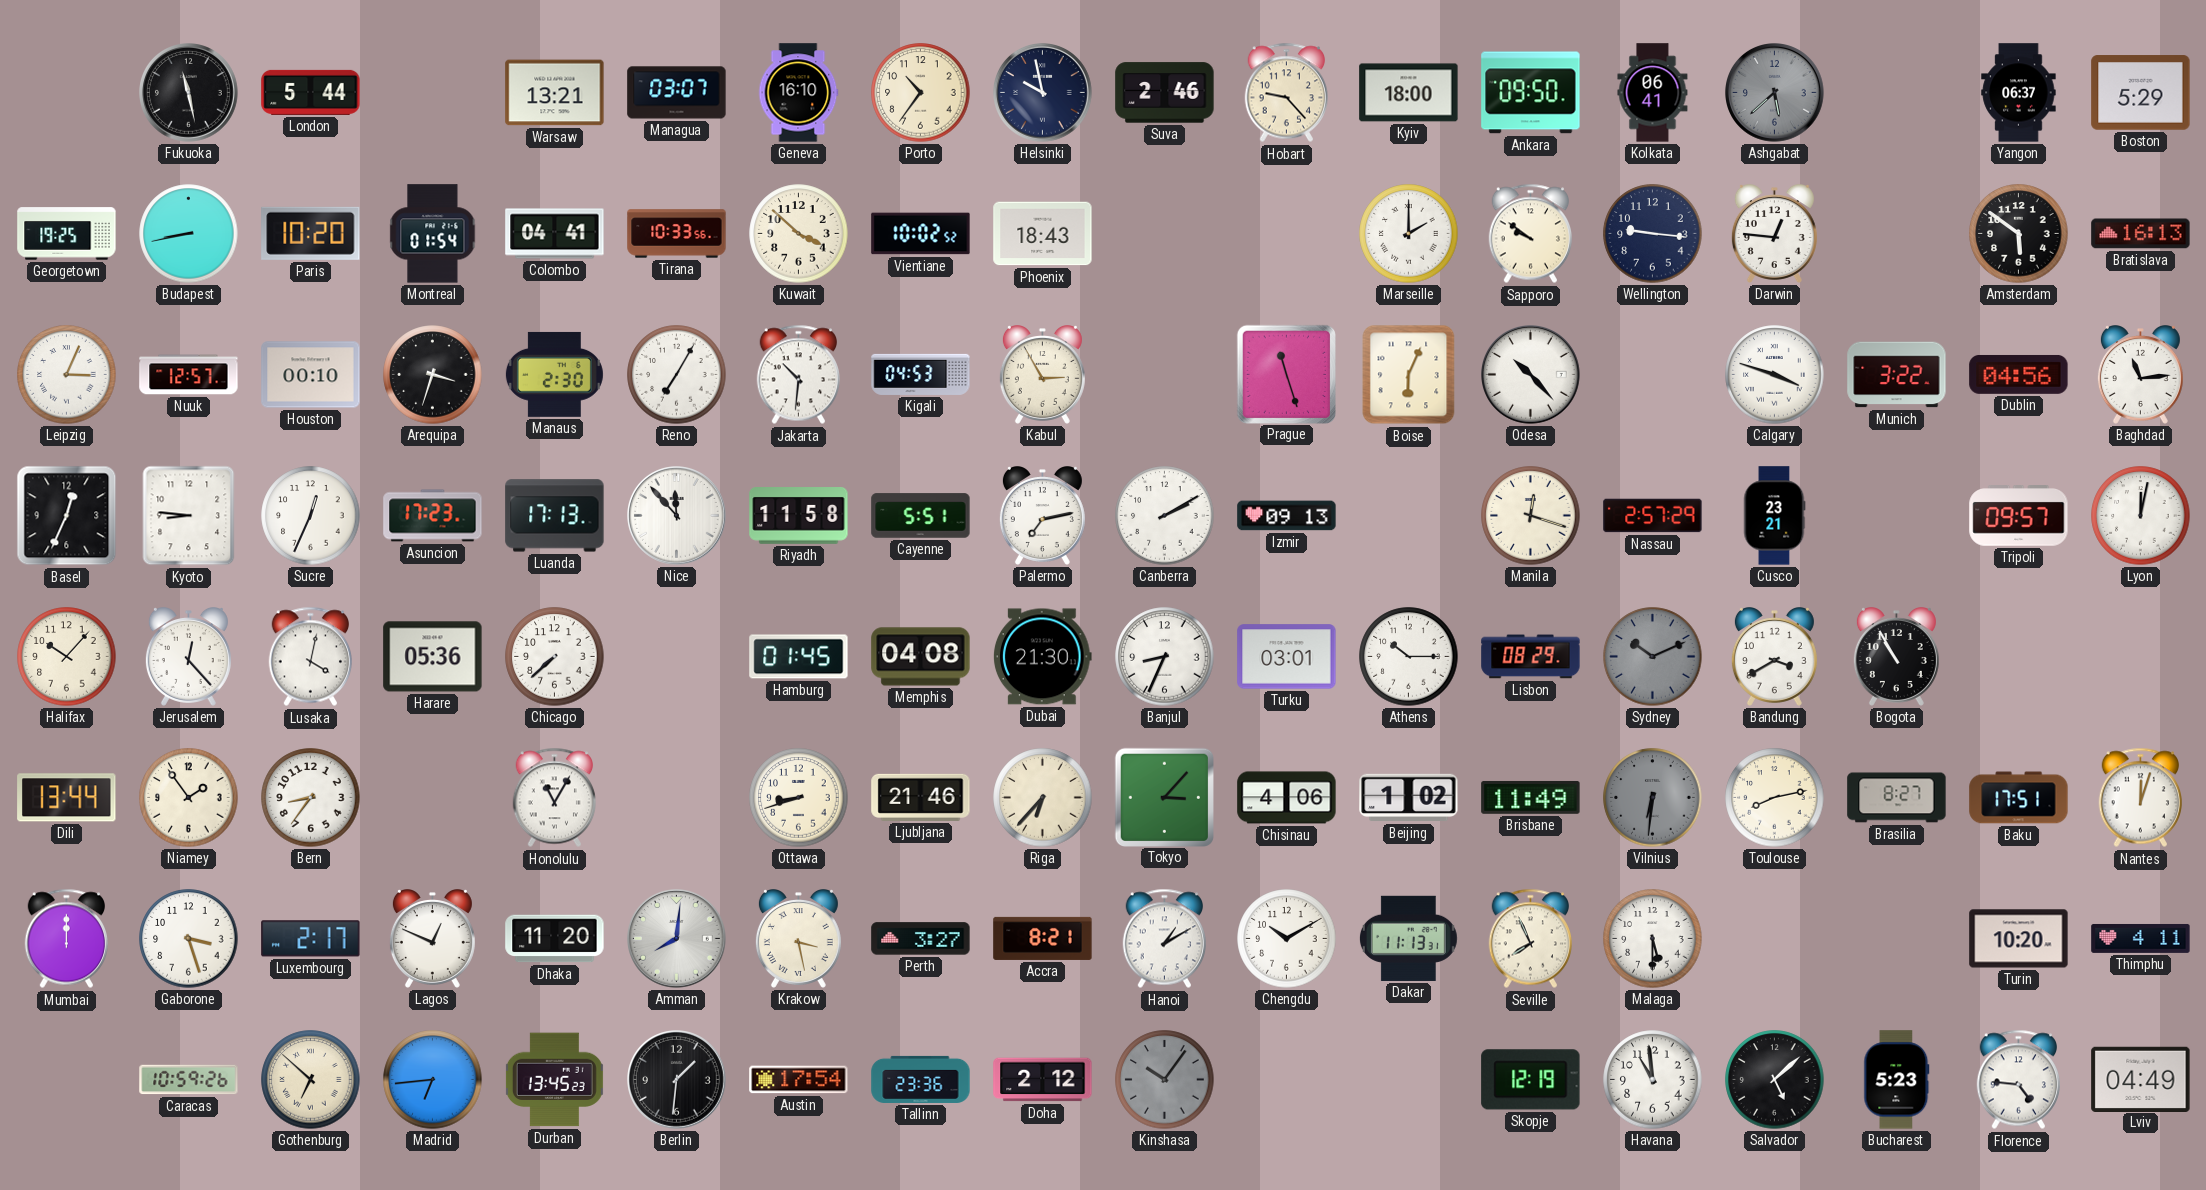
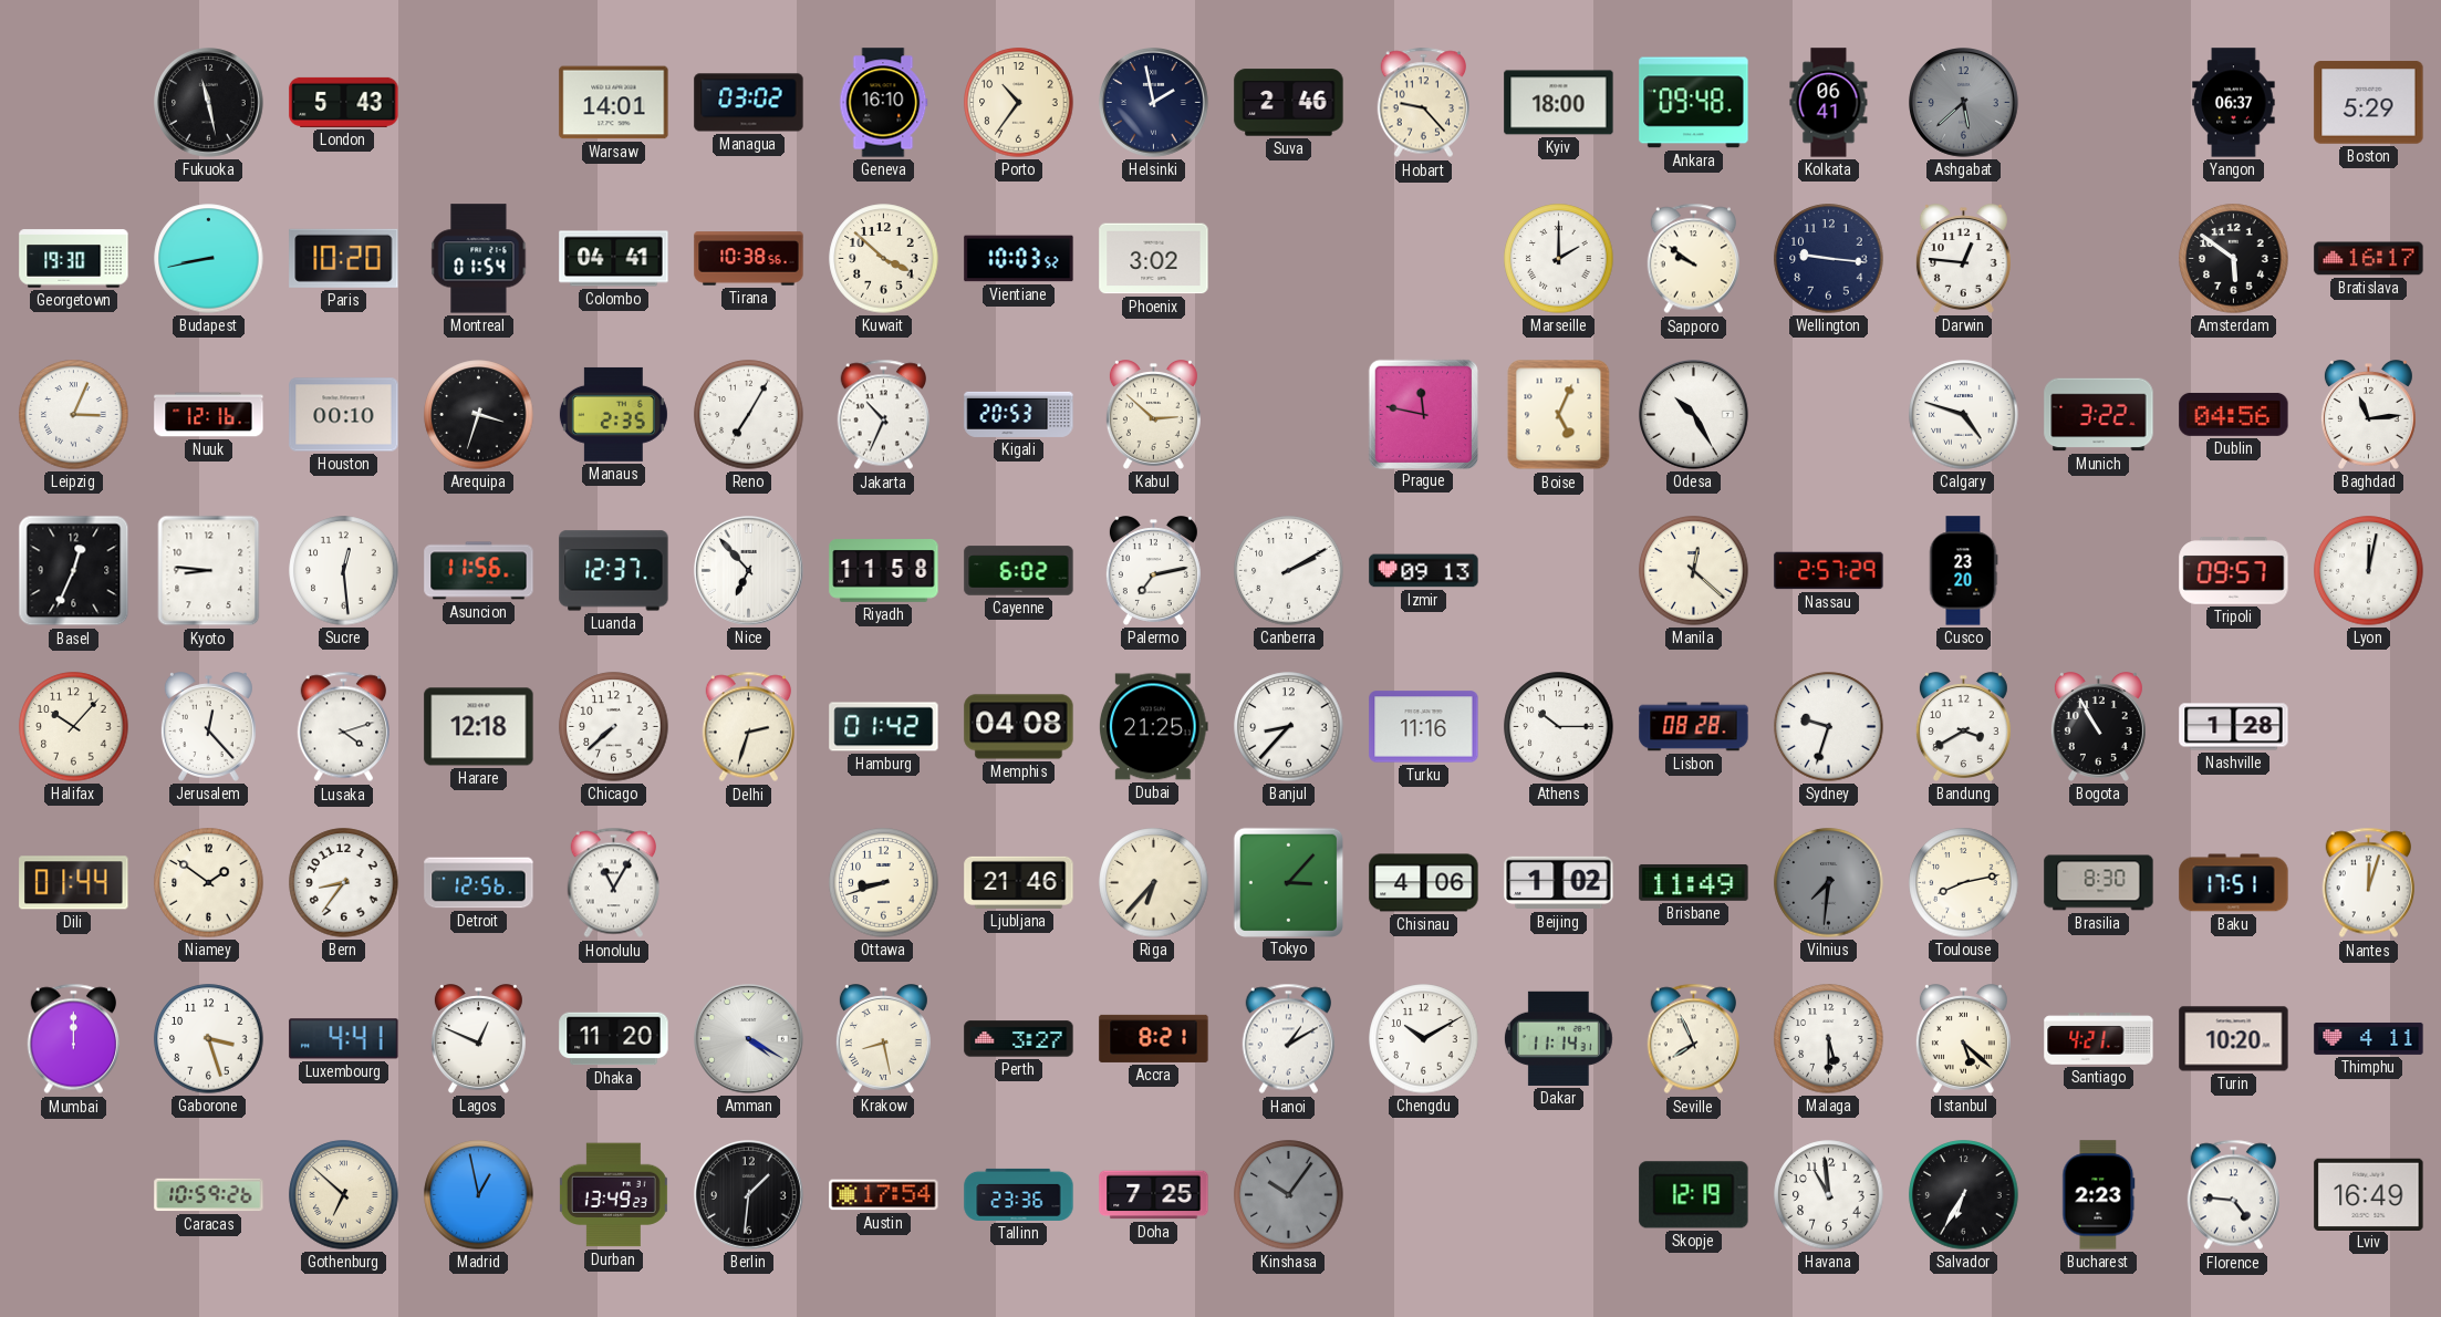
London: 5:44 -> 5:43
Warsaw: 13:21 -> 14:01
Managua: 03:07 -> 03:02
Helsinki: 9:58 -> 1:58
Ankara: 09:50 -> 09:48
Georgetown: 19:25 -> 19:30
Tirana: 10:33 -> 10:38
Vientiane: 10:02 -> 10:03
Phoenix: 18:43 -> 3:02
Bratislava: 16:13 -> 16:17
Nuuk: 12:57 -> 12:16
Manaus: 2:30 -> 2:35
Jakarta: 10:31 -> 10:34
Kigali: 04:53 -> 20:53
Kabul: 2:55 -> 2:52
Prague: 11:27 -> 11:47
Boise: 6:04 -> 5:04
Odesa: 10:23 -> 10:25
Calgary: 3:48 -> 4:48
Sucre: 12:34 -> 12:29
Asuncion: 17:23 -> 11:56
Luanda: 17:13 -> 12:37
Nice: 11:53 -> 6:53
Cayenne: 5:51 -> 6:02
Manila: 12:18 -> 12:22
Cusco: 23:21 -> 23:20
Lusaka: 4:02 -> 4:12
Harare: 05:36 -> 12:18
Delhi: none -> 2:33
Hamburg: 01:45 -> 01:42
Dubai: 21:30 -> 21:25
Banjul: 8:34 -> 8:37
Turku: 03:01 -> 11:16
Lisbon: 08:29 -> 08:28
Sydney: 10:11 -> 9:33
Sydney dial: grey -> white
Nashville: none -> 1:28
Dili: 13:44 -> 01:44
Niamey: 1:54 -> 1:51
Detroit: none -> 12:56
Vilnius: 6:31 -> 7:31
Brasilia: 8:27 -> 8:30
Luxembourg: 2:17 -> 4:41
Amman: 8:01 -> 4:20
Krakow: 3:28 -> 8:28
Dakar: 11:13 -> 11:14
Istanbul: none -> 5:22
Santiago: none -> 4:21
Madrid: 6:44 -> 12:58
Durban: 13:45 -> 13:49
Doha: 2:12 -> 7:25
Salvador: 5:08 -> 6:35
Bucharest: 5:23 -> 2:23
Lviv: 04:49 -> 16:49
